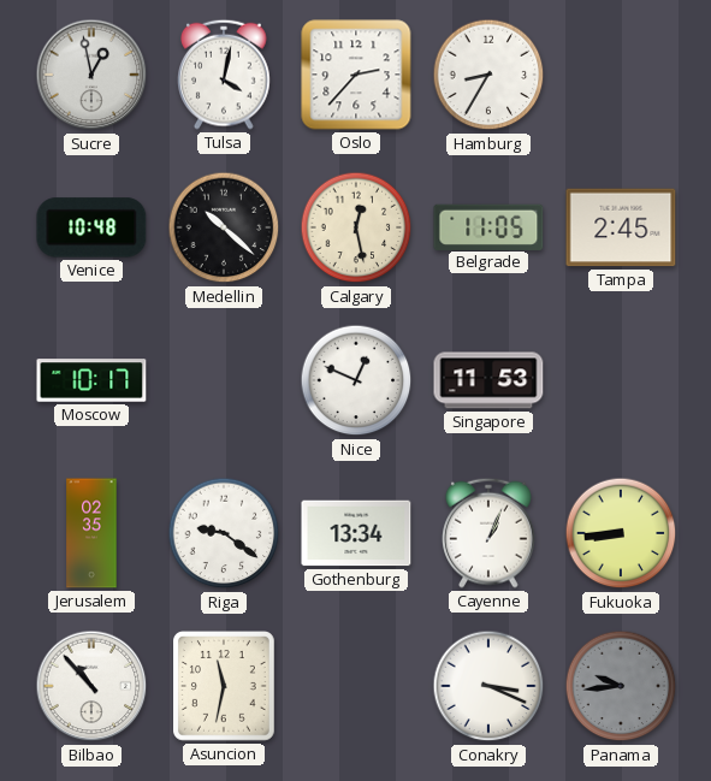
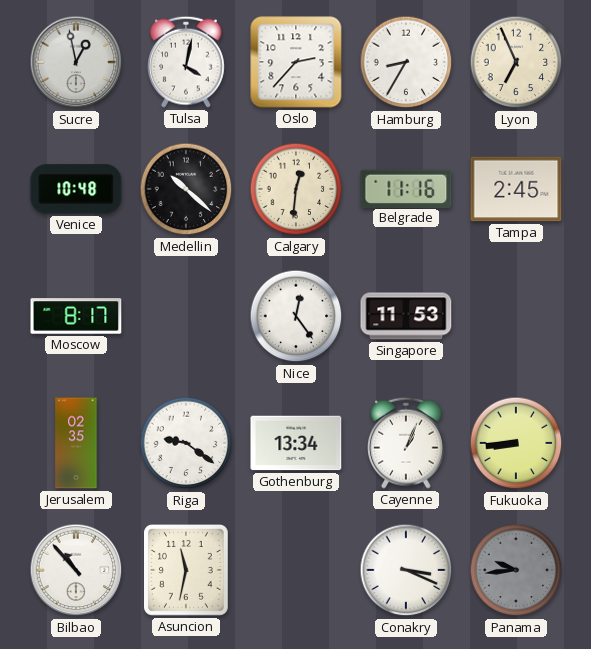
Lyon: none -> 6:56
Calgary: 12:28 -> 12:31
Belgrade: 11:05 -> 11:16
Moscow: 10:17 -> 8:17
Nice: 12:49 -> 12:24
